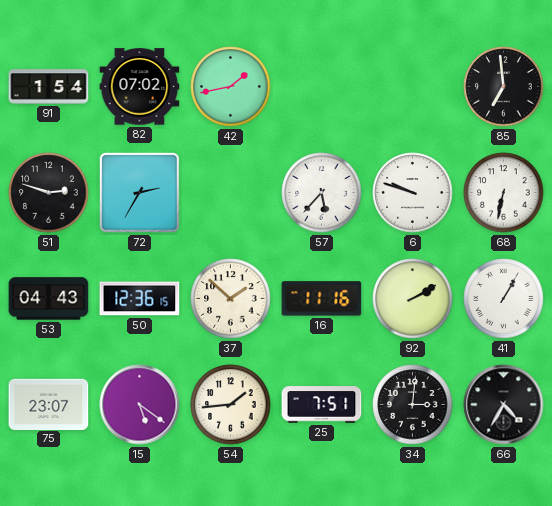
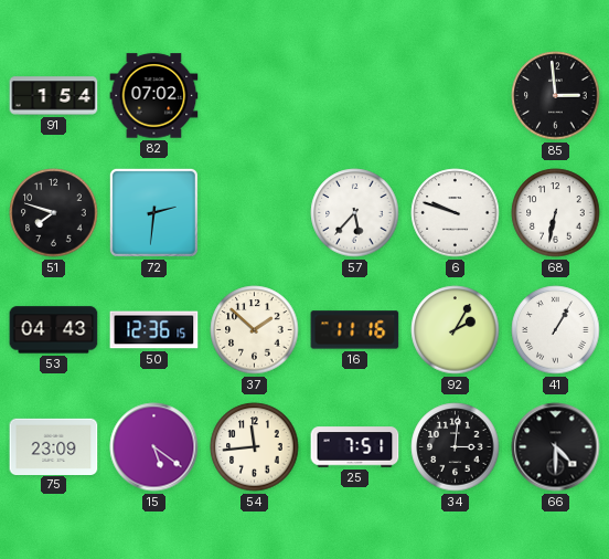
42: 1:43 -> none
85: 6:59 -> 2:59
51: 2:48 -> 7:48
72: 2:35 -> 2:31
92: 2:10 -> 2:05
75: 23:07 -> 23:09
54: 1:44 -> 11:44
66: 4:35 -> 4:30
